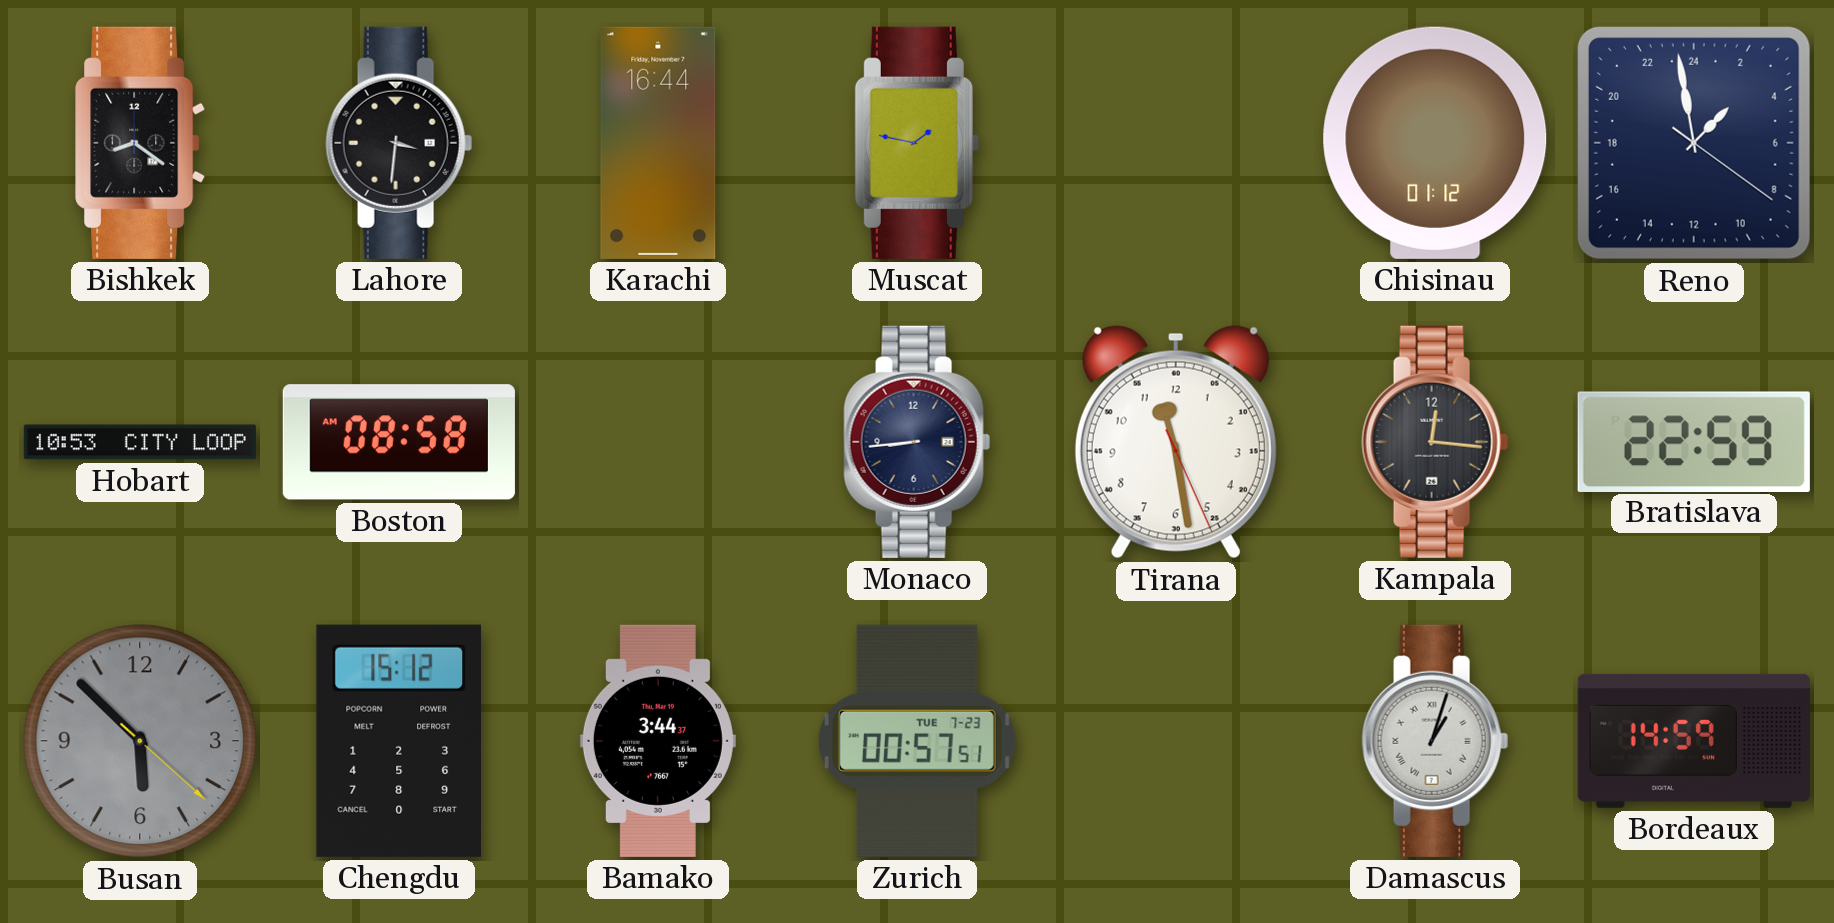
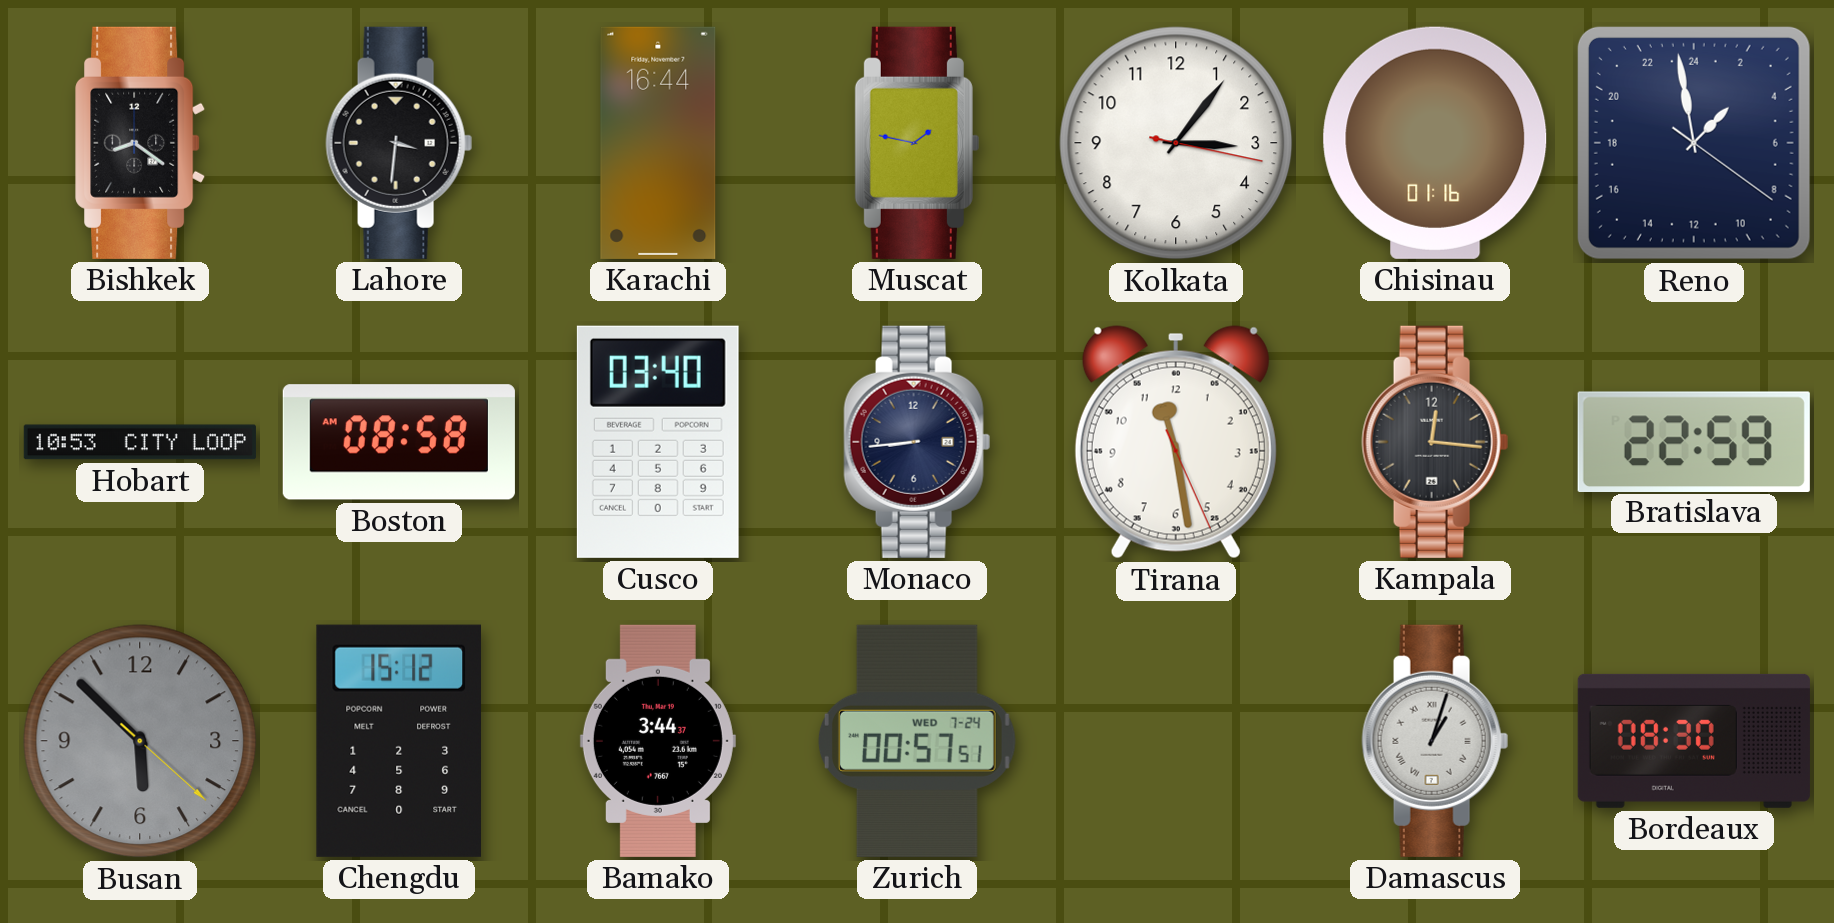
Kolkata: none -> 3:06
Chisinau: 01:12 -> 01:16
Cusco: none -> 03:40
Zurich date: TUE 7-23 -> WED 7-24
Bordeaux: 14:59 -> 08:30
